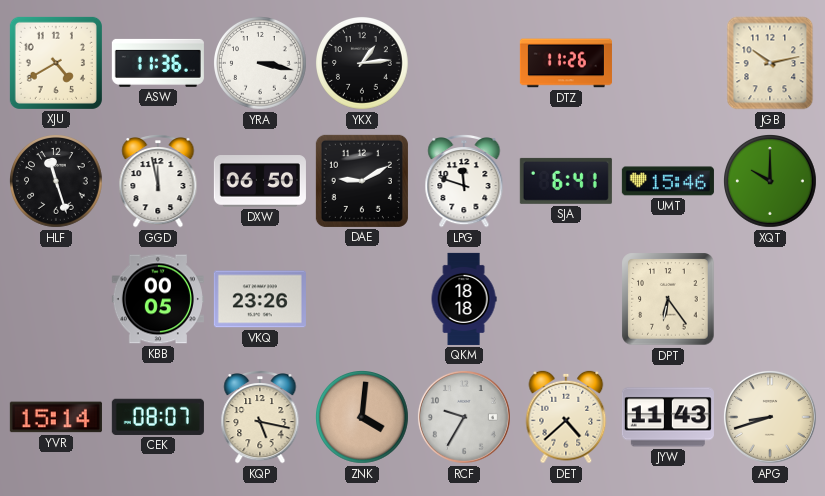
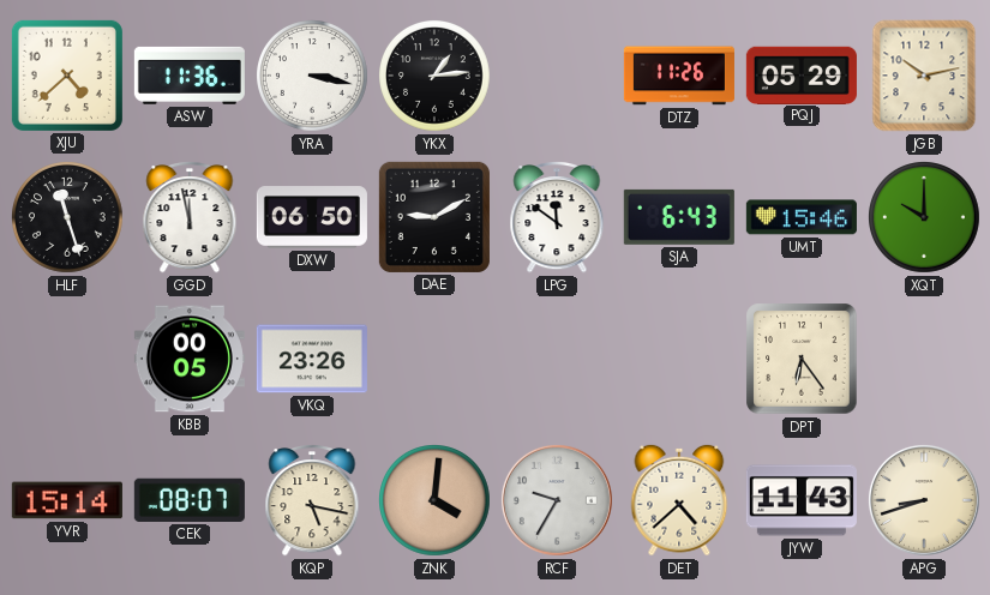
XJU: 4:40 -> 4:38
PQJ: none -> 05:29
LPG: 11:48 -> 11:51
SJA: 6:41 -> 6:43
QKM: 18:18 -> none
